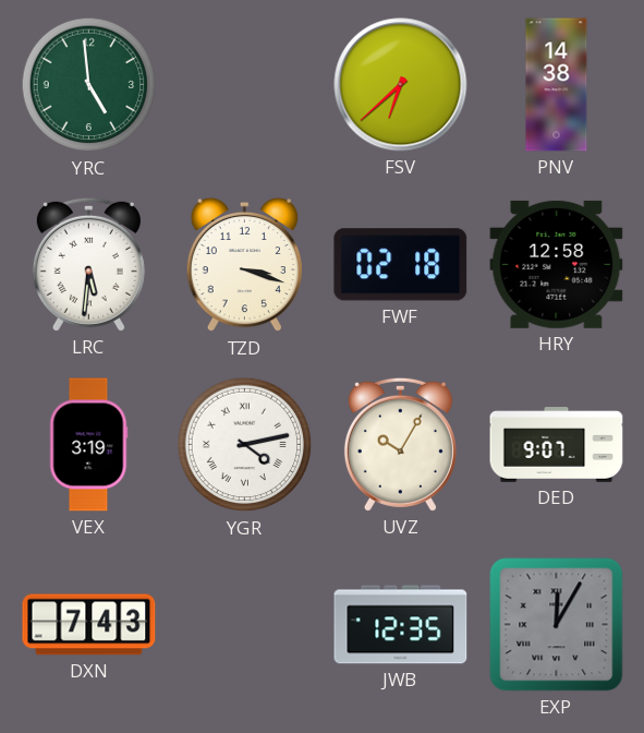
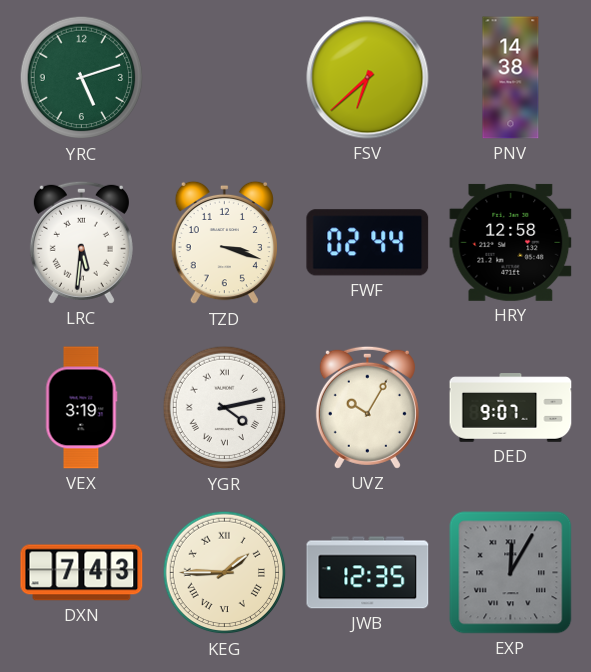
YRC: 4:59 -> 5:12
FWF: 02:18 -> 02:44
KEG: none -> 1:45
